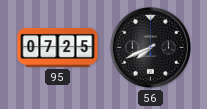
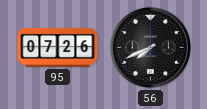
95: 07:25 -> 07:26
